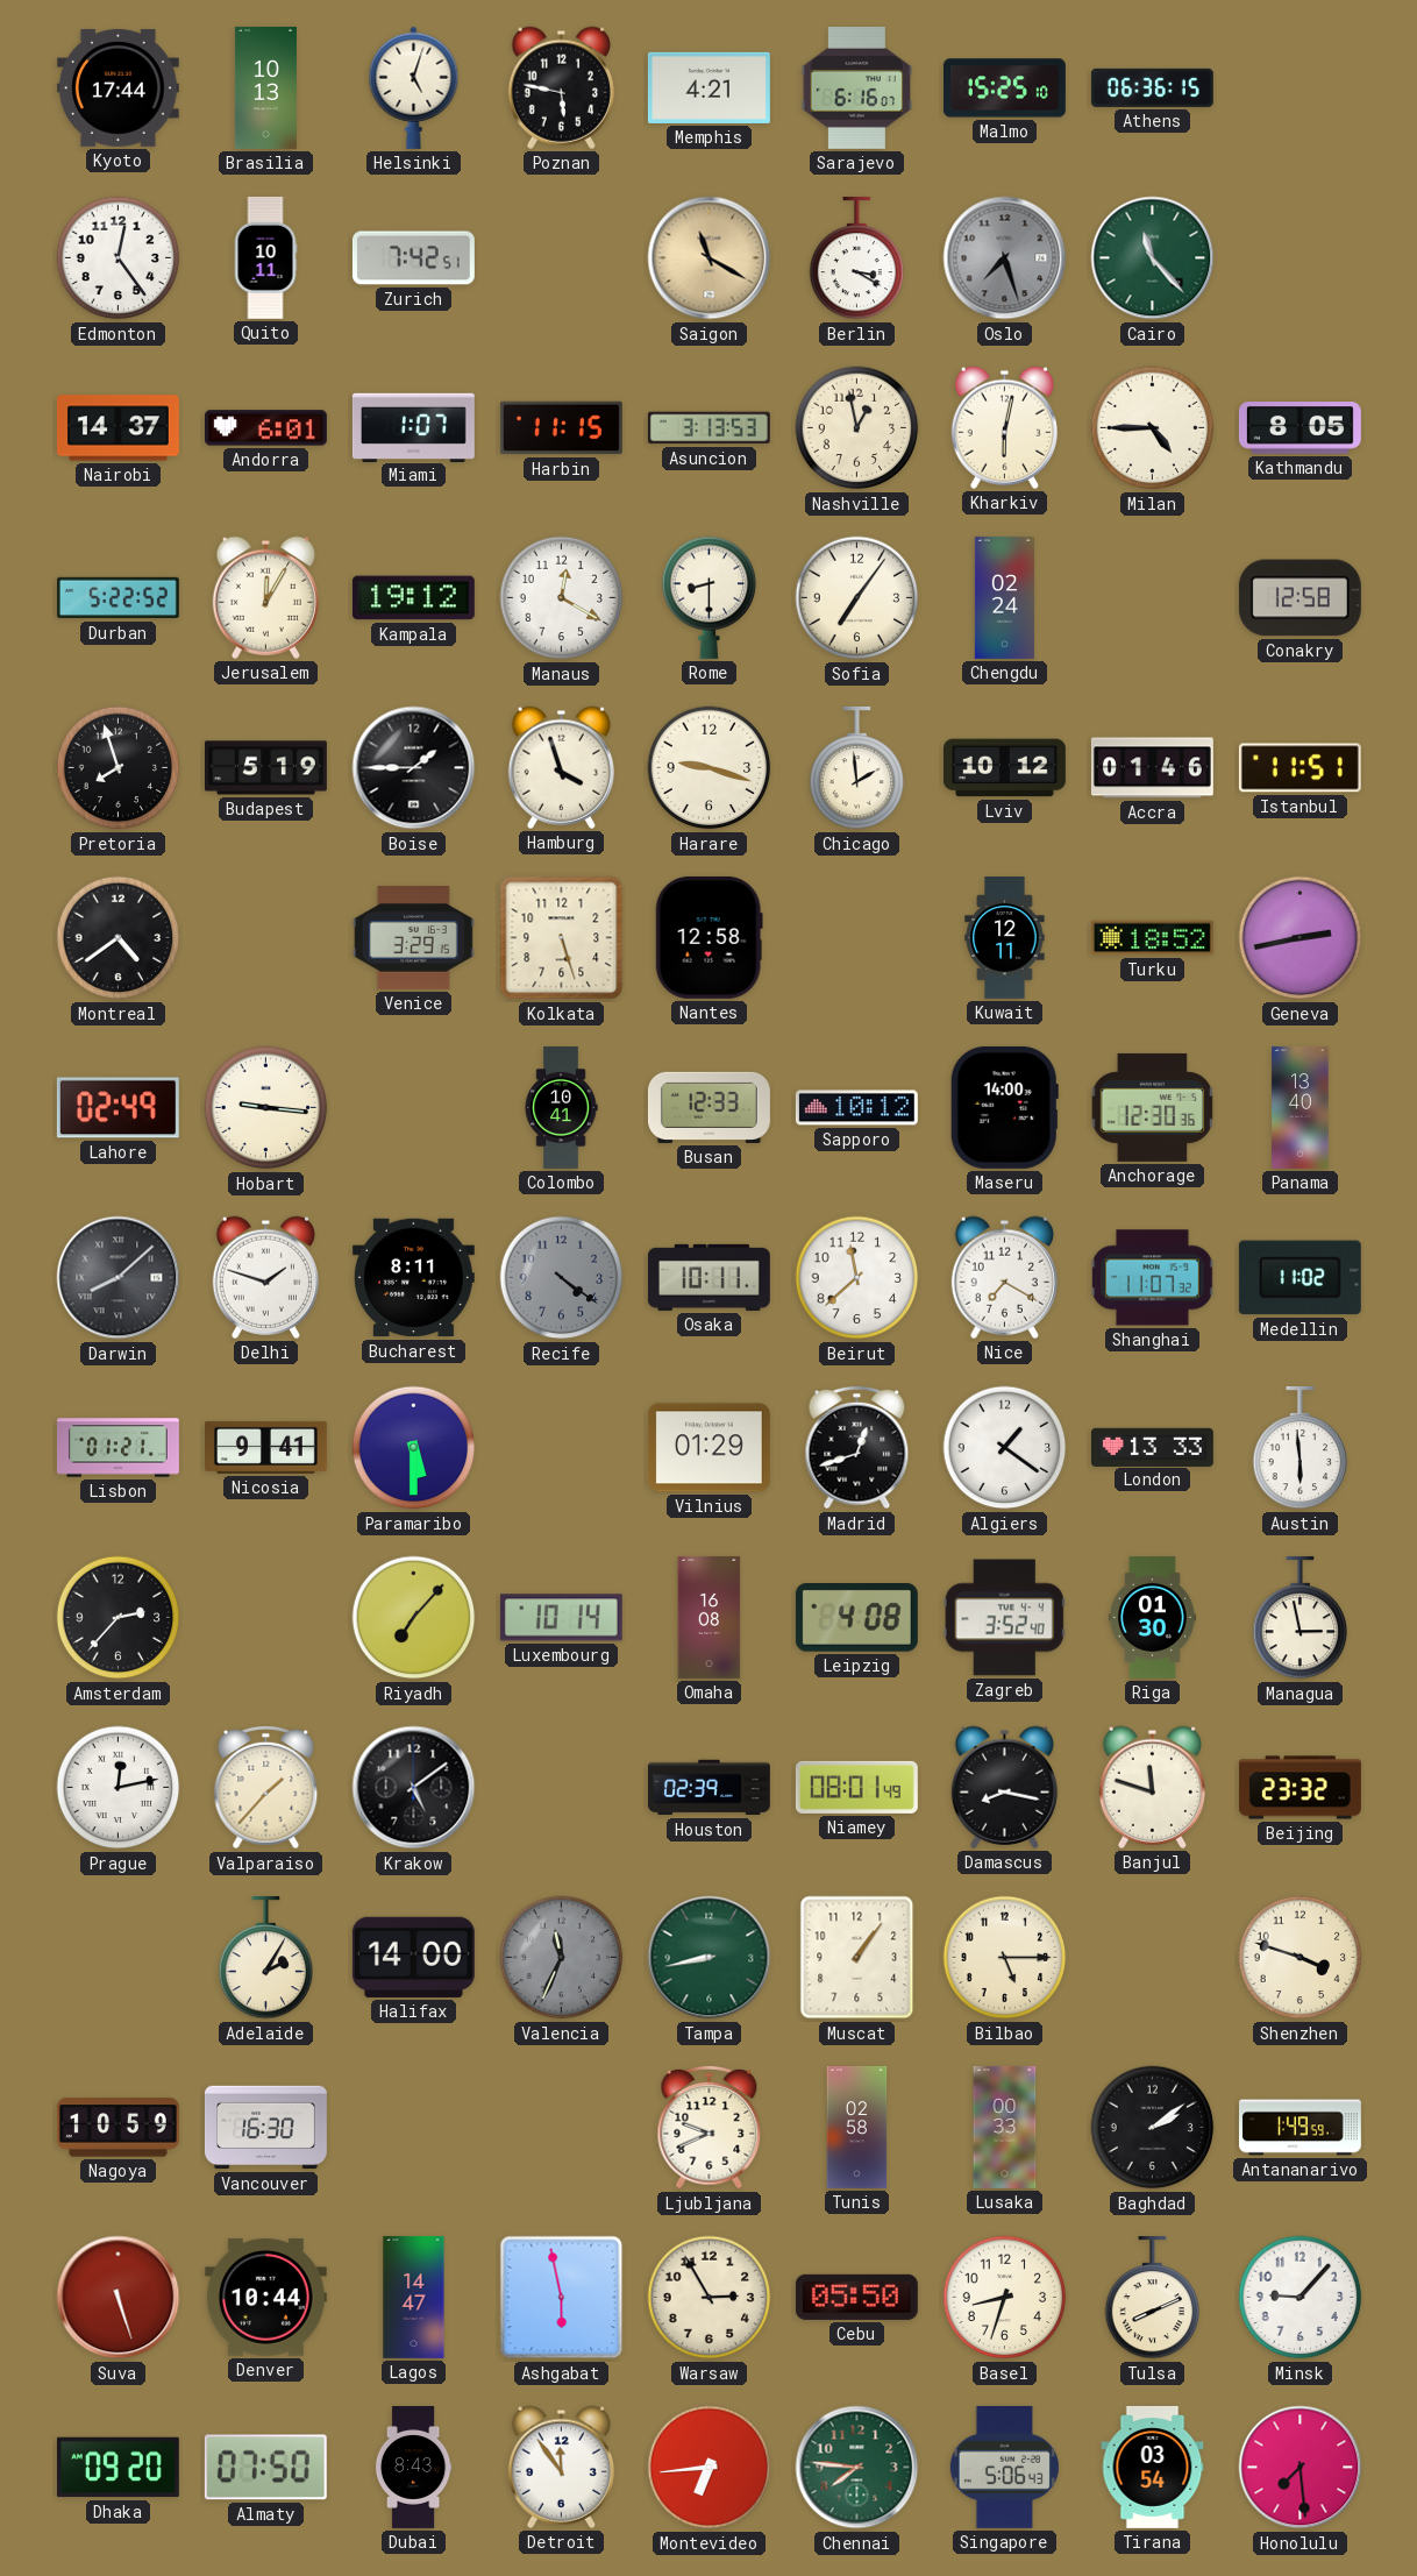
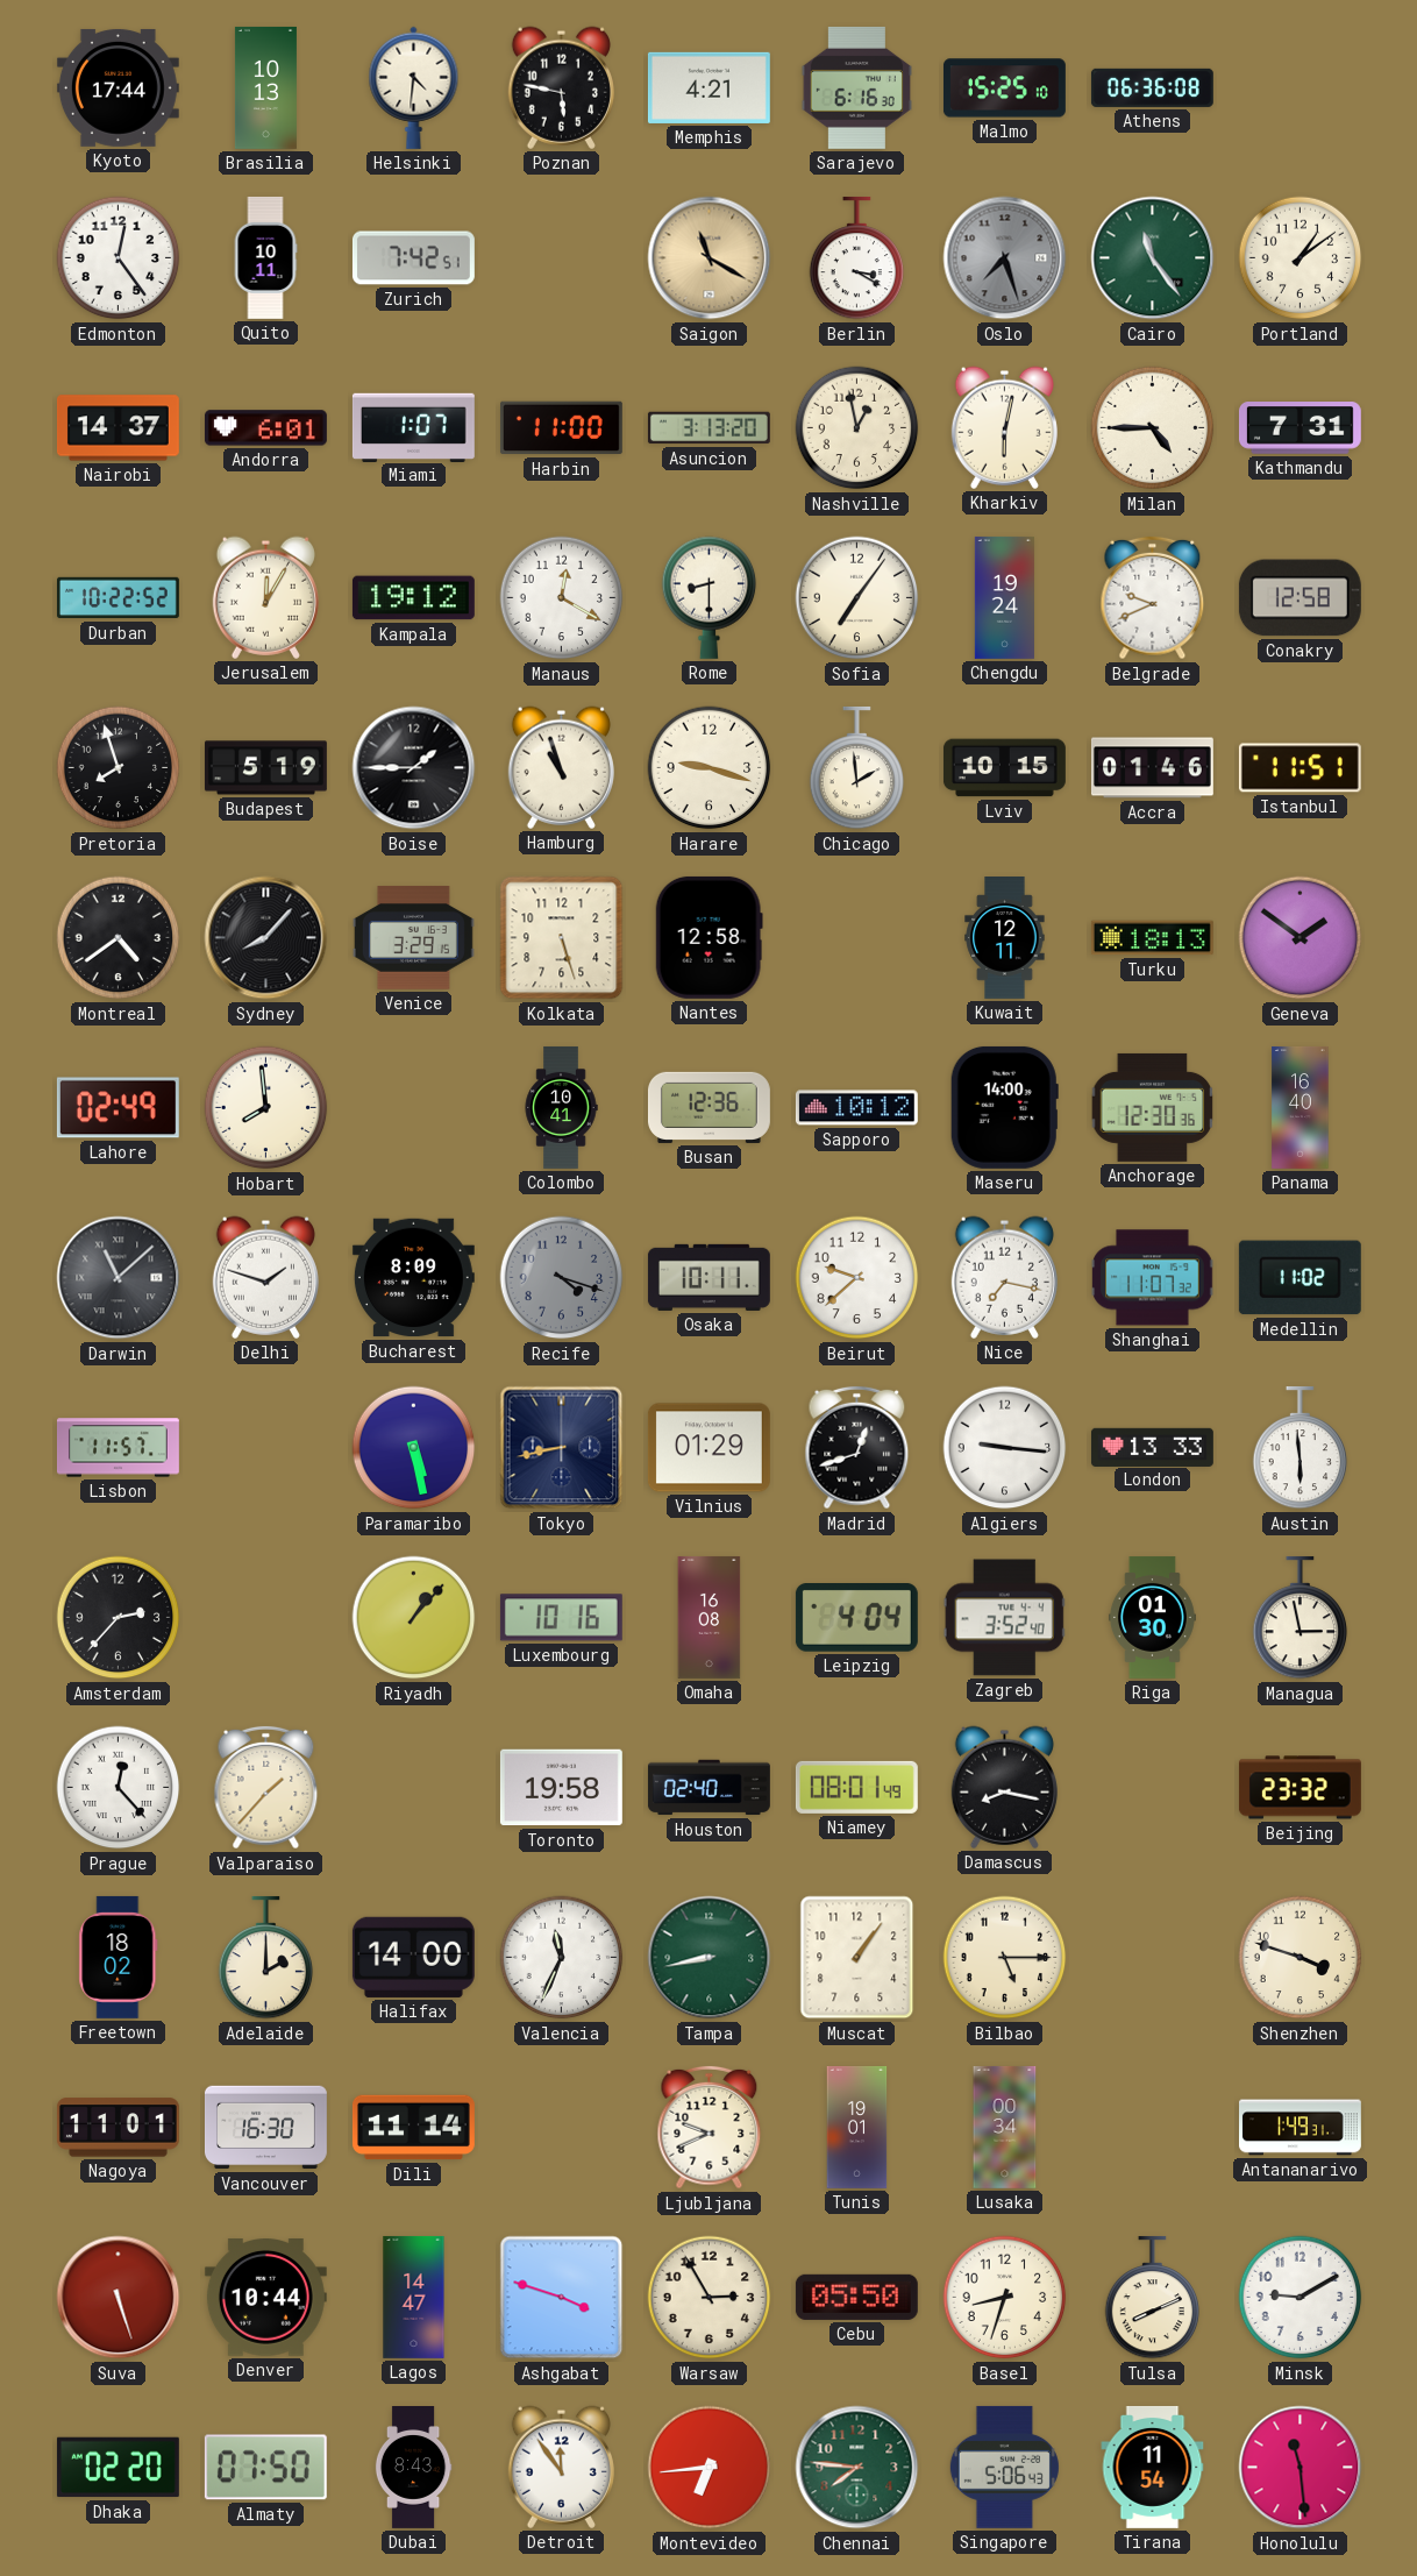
Helsinki: 5:03 -> 4:31
Sarajevo: 6:16:07 -> 6:16:30
Athens: 06:36:15 -> 06:36:08
Cairo: 11:23 -> 11:24
Portland: none -> 1:09
Harbin: 11:15 -> 11:00
Asuncion: 3:13:53 -> 3:13:20
Kathmandu: 8:05 -> 7:31
Durban: 5:22 -> 10:22
Chengdu: 02:24 -> 19:24
Belgrade: none -> 9:41
Hamburg: 3:57 -> 10:57
Lviv: 10:12 -> 10:15
Sydney: none -> 8:07
Turku: 18:52 -> 18:13
Geneva: 2:43 -> 1:51
Hobart: 9:16 -> 7:59
Busan: 12:33 -> 12:36
Panama: 13:40 -> 16:40
Darwin: 8:08 -> 11:08
Bucharest: 8:11 -> 8:09
Recife: 4:21 -> 4:18
Beirut: 11:38 -> 9:38
Nice: 7:20 -> 7:17
Lisbon: 01:21 -> 11:57
Nicosia: 9:41 -> none
Paramaribo: 5:30 -> 5:28
Tokyo: none -> 8:43
Algiers: 1:21 -> 9:16
Riyadh: 7:07 -> 1:07
Luxembourg: 10:14 -> 10:16
Leipzig: 4:08 -> 4:04
Prague: 12:13 -> 12:23
Krakow: 5:09 -> none
Toronto: none -> 19:58
Houston: 02:39 -> 02:40
Banjul: 11:48 -> none
Freetown: none -> 18:02
Adelaide: 2:05 -> 2:00
Valencia dial: grey -> white
Nagoya: 10:59 -> 11:01
Dili: none -> 11:14
Tunis: 02:58 -> 19:01
Lusaka: 00:33 -> 00:34
Baghdad: 2:09 -> none
Antananarivo: 1:49:59 -> 1:49:31
Ashgabat: 5:58 -> 3:48
Minsk: 9:07 -> 9:10
Dhaka: 09:20 -> 02:20
Tirana: 03:54 -> 11:54
Honolulu: 7:29 -> 11:29
